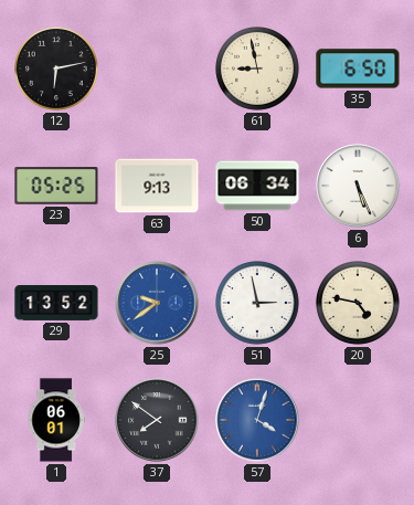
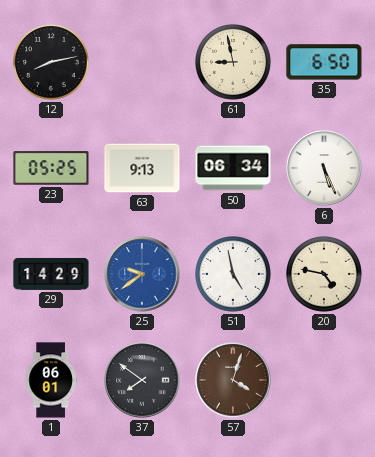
12: 6:13 -> 8:13
29: 13:52 -> 14:29
51: 2:58 -> 4:58
57 dial: blue -> brown
